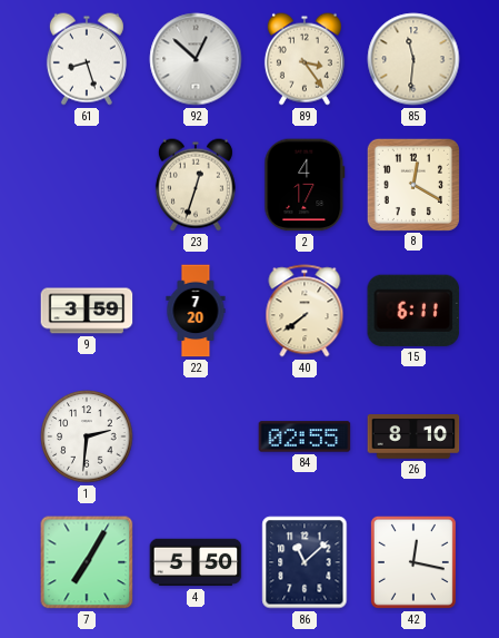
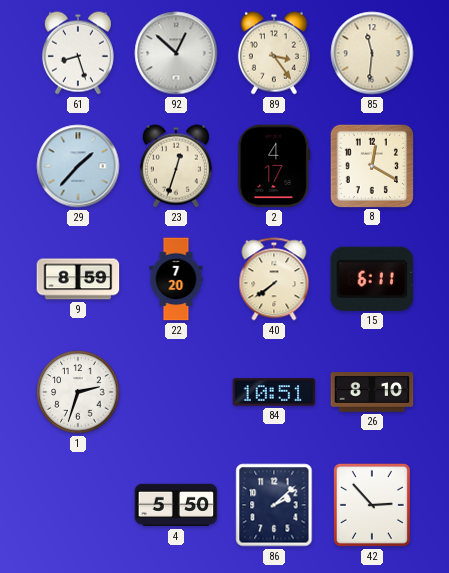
29: none -> 1:37
9: 3:59 -> 8:59
1: 2:31 -> 2:33
84: 02:55 -> 10:51
7: 7:05 -> none
86: 11:08 -> 2:08
42: 12:17 -> 2:53
